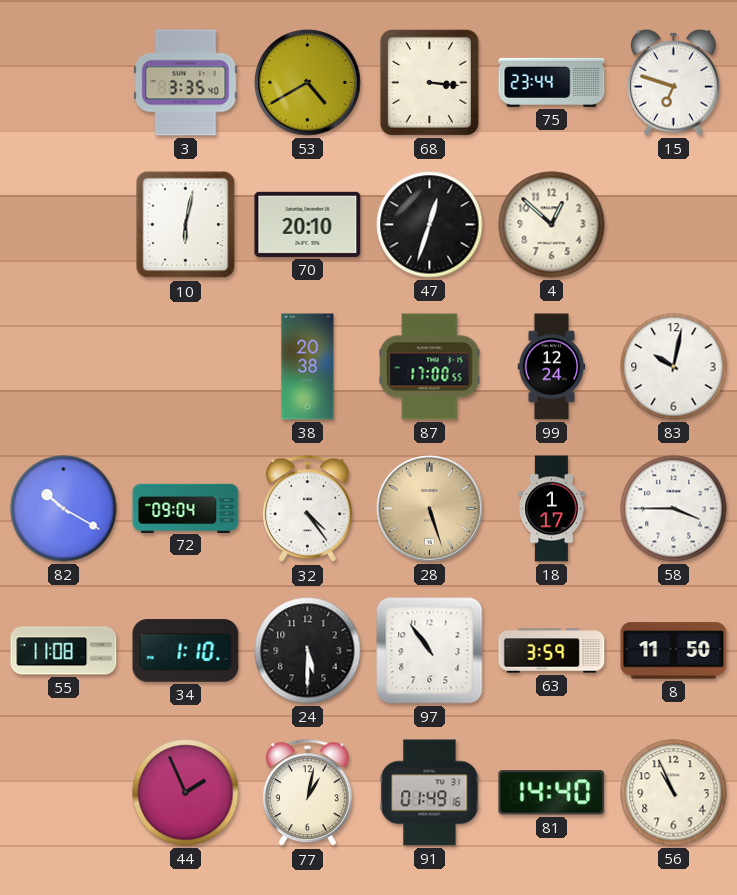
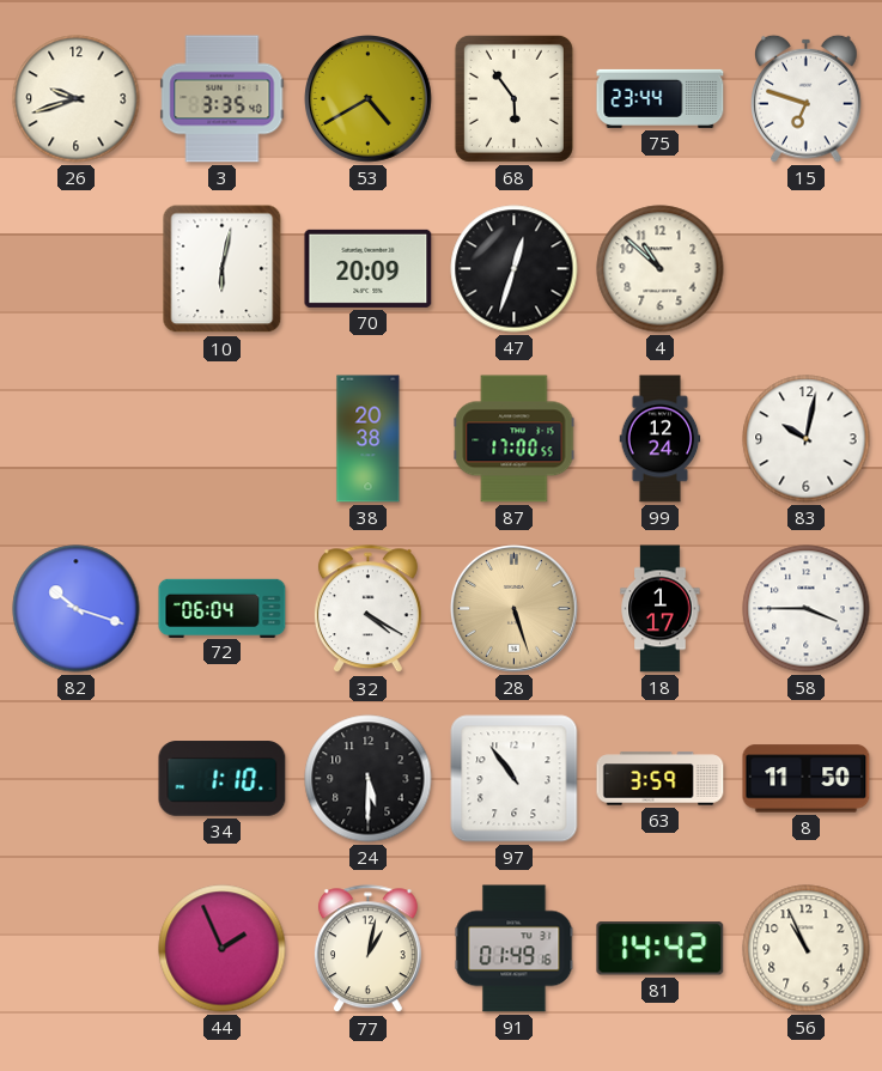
26: none -> 9:42
68: 3:16 -> 5:54
70: 20:10 -> 20:09
4: 12:52 -> 10:52
82: 10:20 -> 10:18
72: 09:04 -> 06:04
32: 4:24 -> 4:20
55: 11:08 -> none
81: 14:40 -> 14:42
